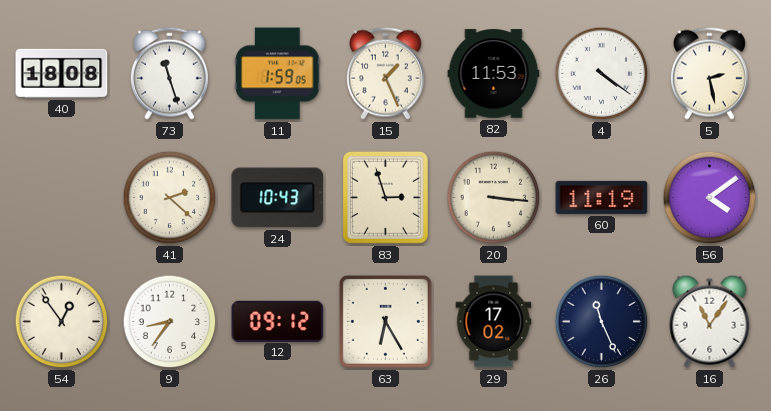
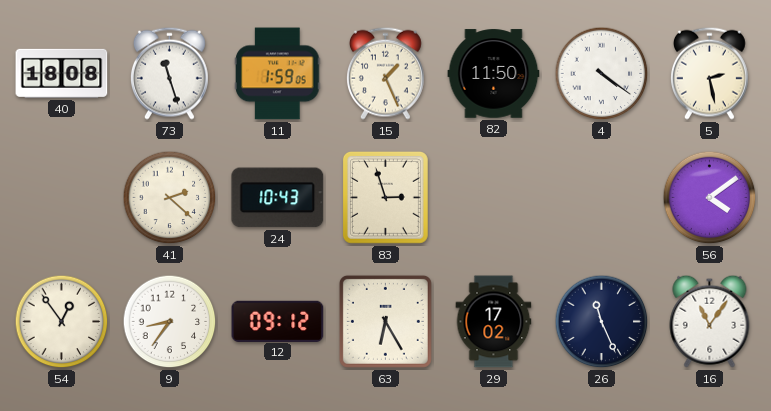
82: 11:53 -> 11:50
20: 3:16 -> none
60: 11:19 -> none
